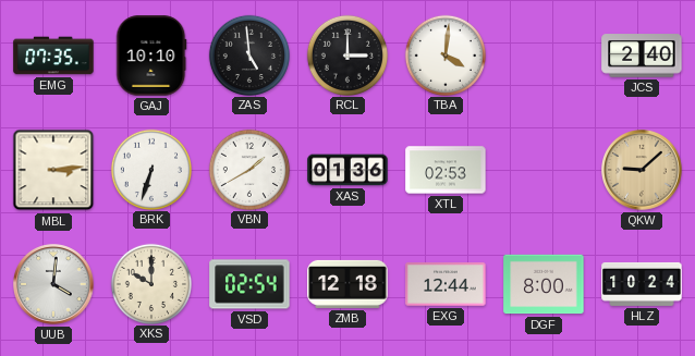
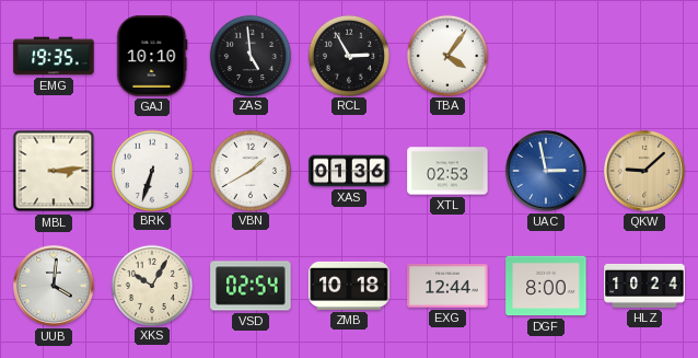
EMG: 07:35 -> 19:35
RCL: 3:00 -> 2:55
TBA: 4:01 -> 4:06
JCS: 2:40 -> none
UAC: none -> 2:58
XKS: 10:00 -> 10:05
ZMB: 12:18 -> 10:18
